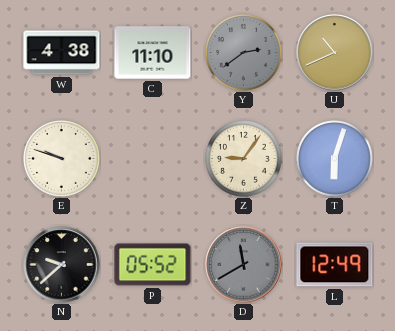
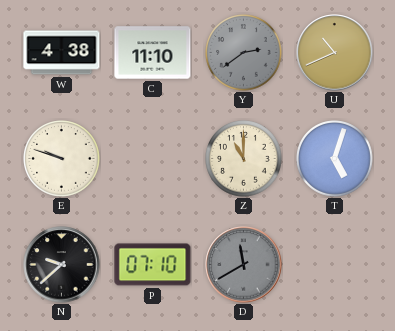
Z: 9:06 -> 11:00
T: 6:03 -> 5:03
P: 05:52 -> 07:10
L: 12:49 -> none
